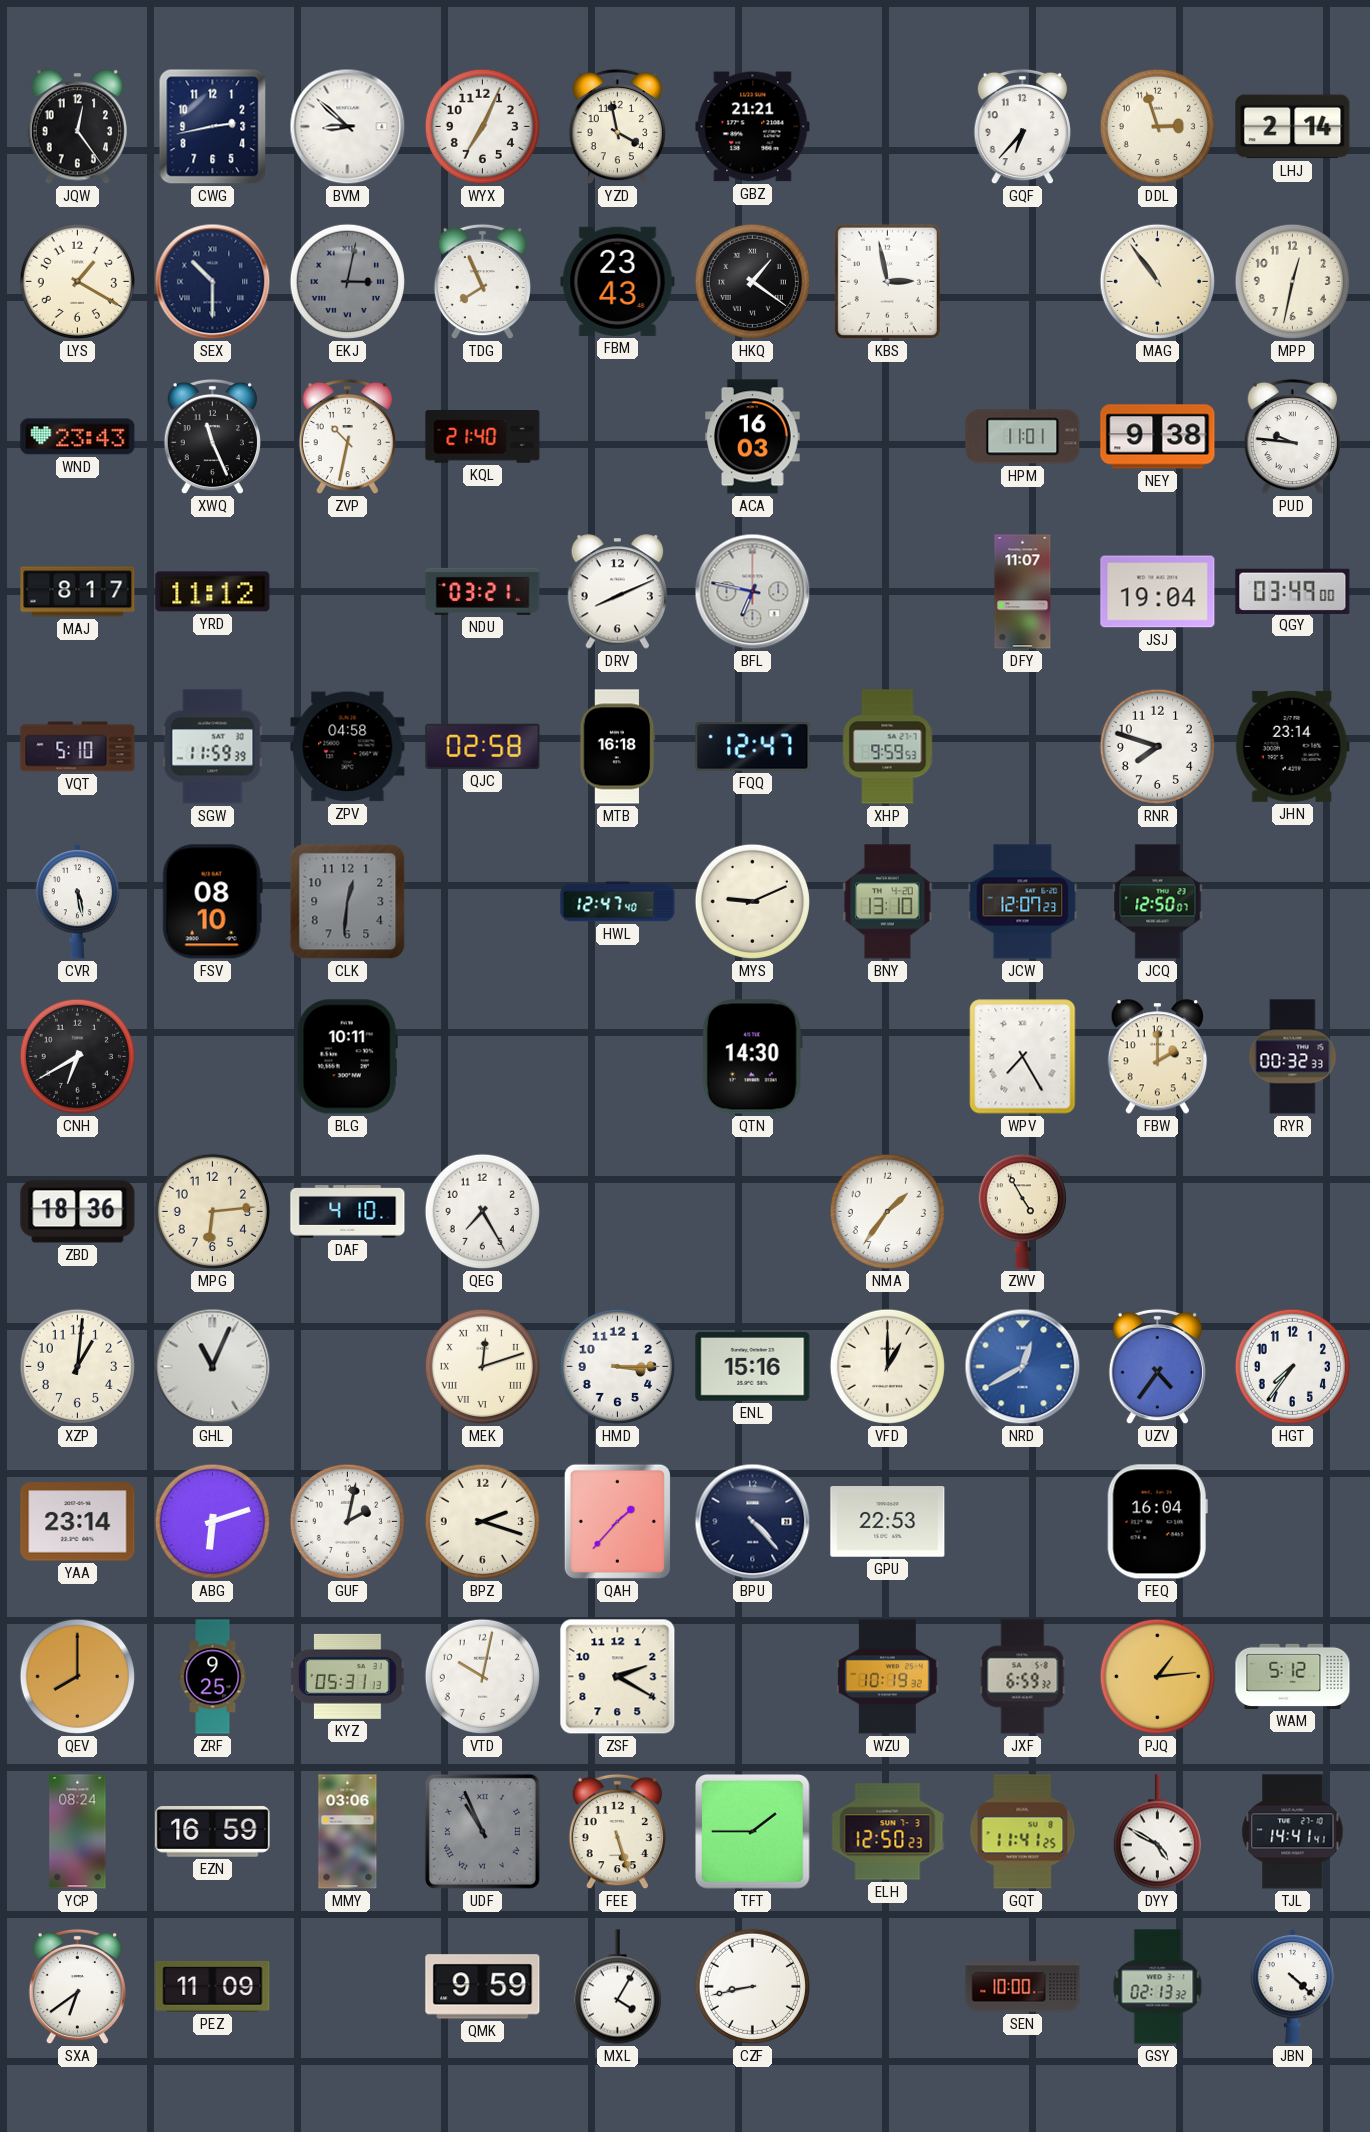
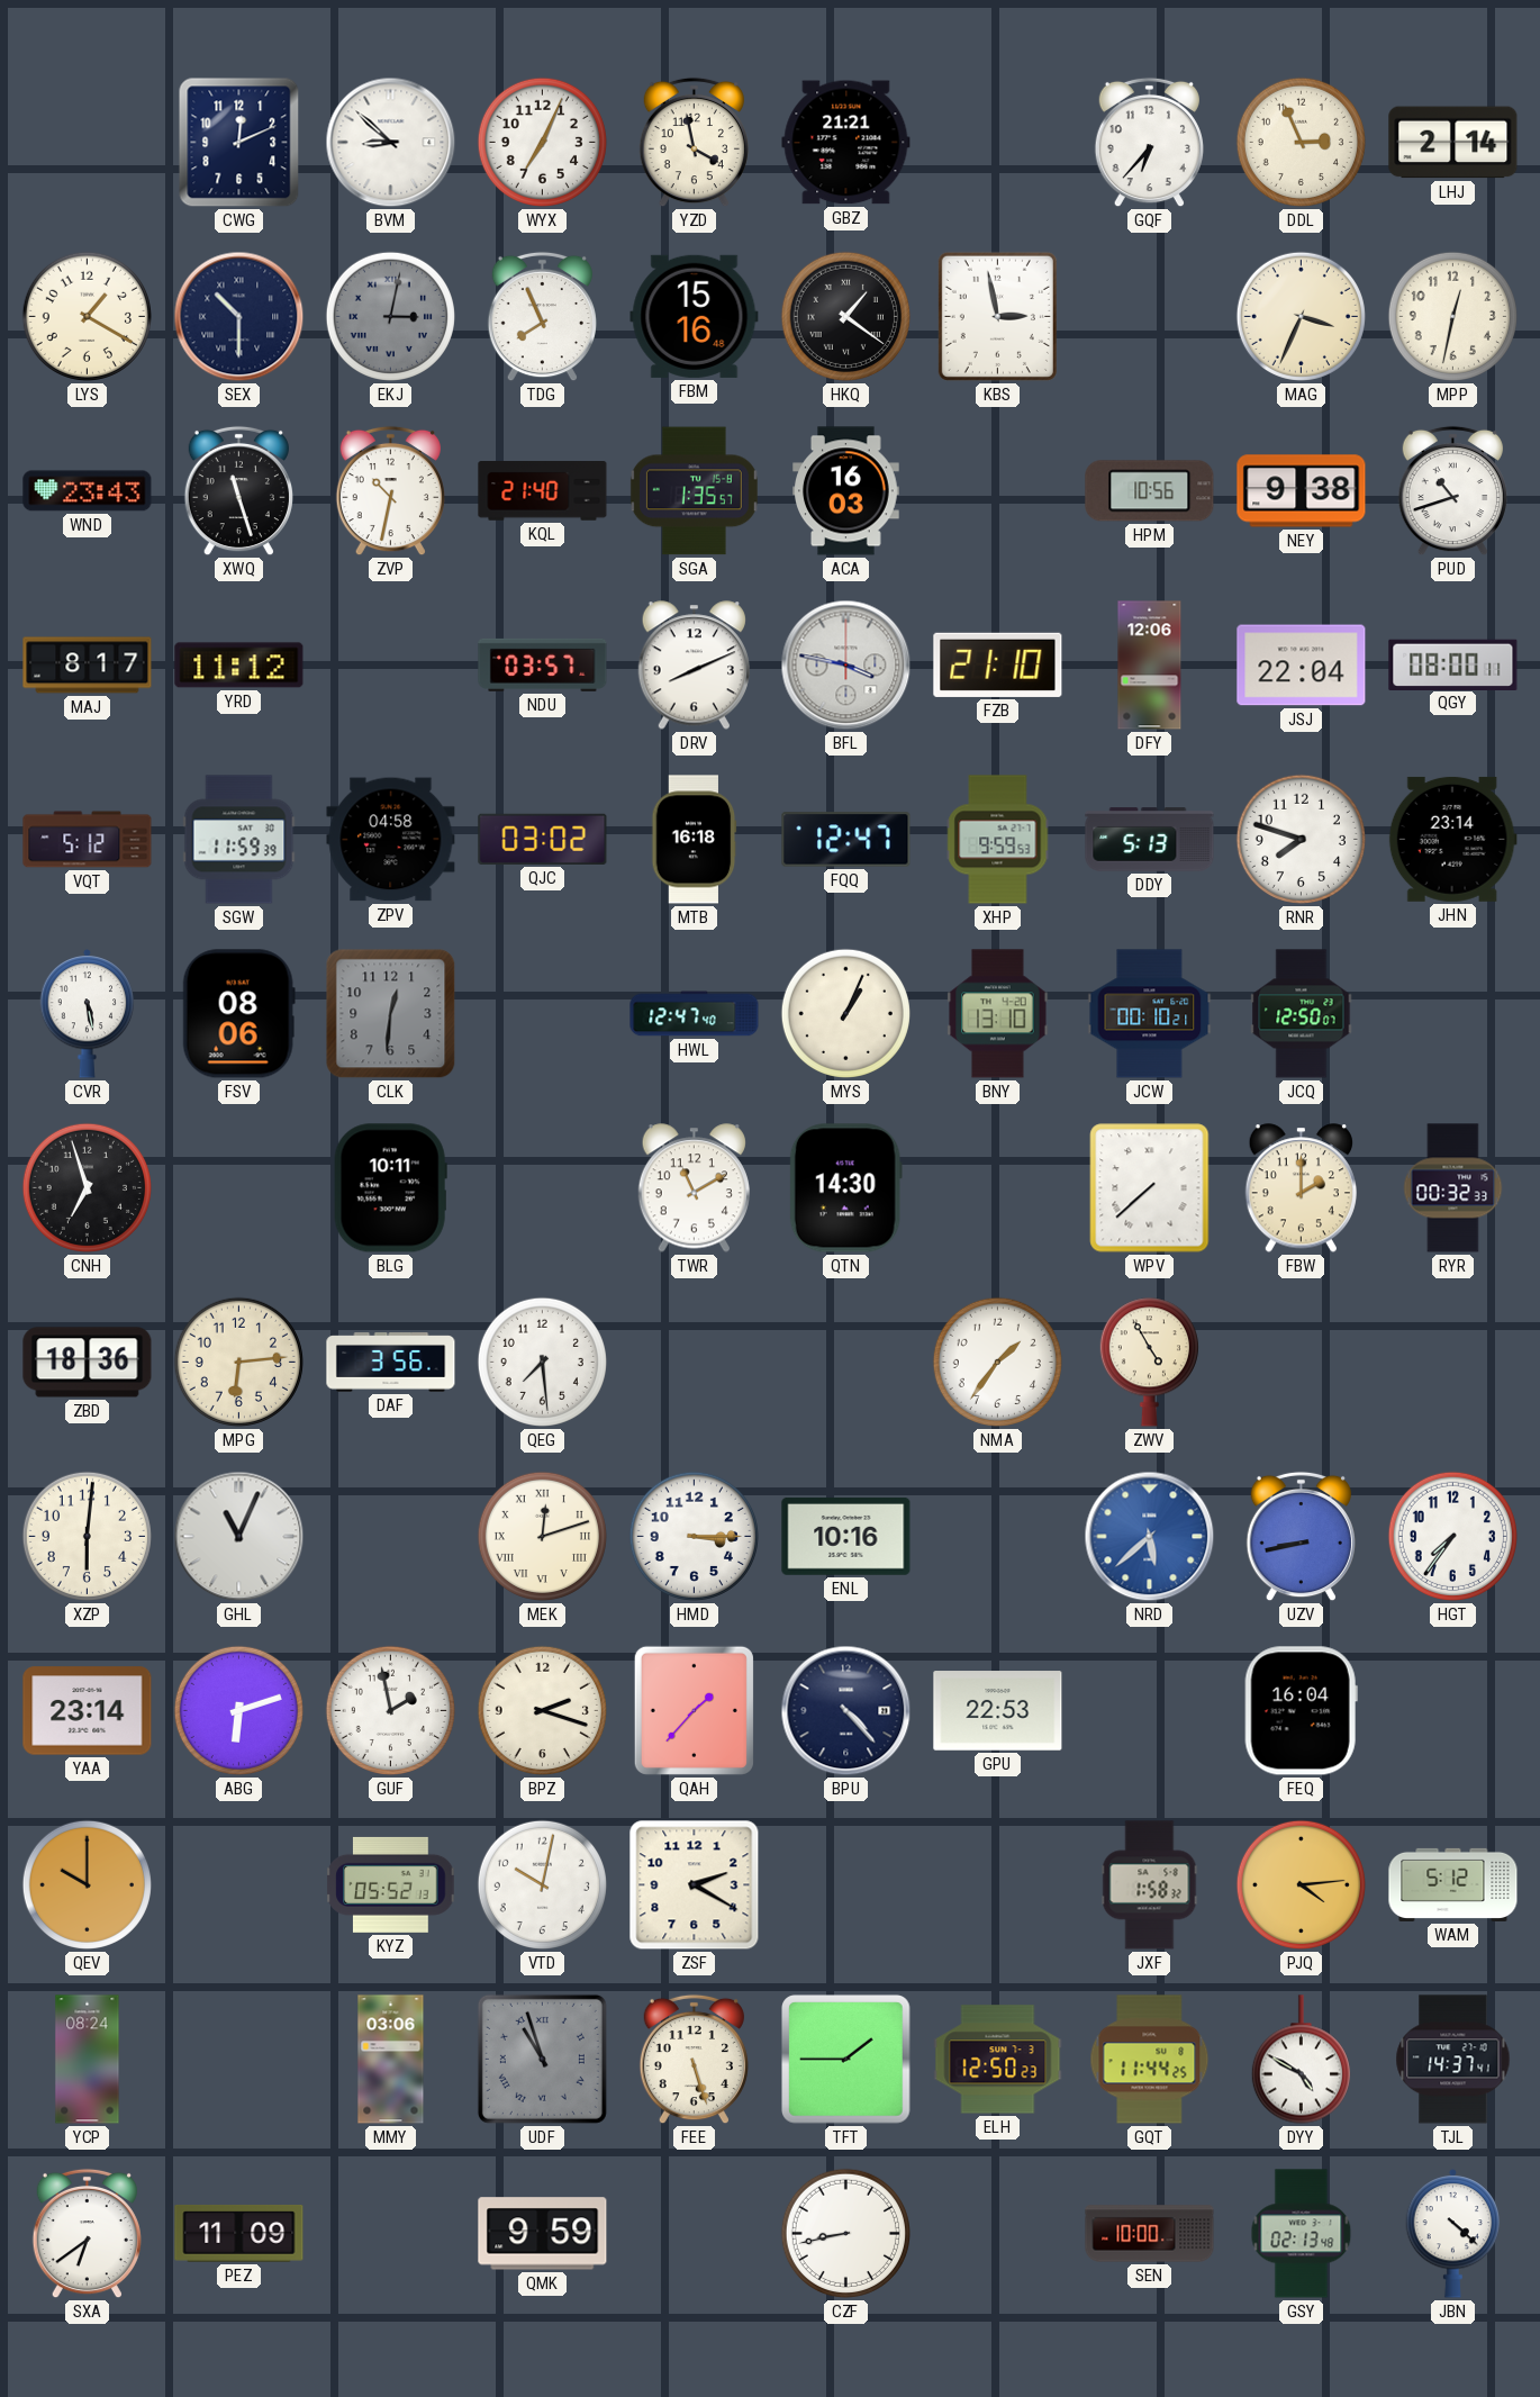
JQW: 12:24 -> none
CWG: 2:43 -> 12:11
DDL: 2:57 -> 2:56
FBM: 23:43 -> 15:16
MAG: 10:54 -> 3:34
XWQ: 11:26 -> 11:27
SGA: none -> 1:35
HPM: 11:01 -> 10:56
PUD: 9:46 -> 10:42
NDU: 03:21 -> 03:57
BFL: 6:47 -> 3:47
FZB: none -> 21:10
DFY: 11:07 -> 12:06
JSJ: 19:04 -> 22:04
QGY: 03:49 -> 08:00
VQT: 5:10 -> 5:12
QJC: 02:58 -> 03:02
DDY: none -> 5:13
FSV: 08:10 -> 08:06
MYS: 9:11 -> 1:04
JCW: 12:07 -> 00:10
CNH: 6:40 -> 6:57
TWR: none -> 11:10
WPV: 7:25 -> 7:38
DAF: 4:10 -> 3:56
QEG: 7:25 -> 7:29
XZP: 1:01 -> 6:01
ENL: 15:16 -> 10:16
VFD: 1:00 -> none
NRD: 12:40 -> 5:38
UZV: 4:36 -> 8:43
GUF: 2:02 -> 1:58
QEV: 8:00 -> 10:00
ZRF: 9:25 -> none
KYZ: 05:31 -> 05:52
WZU: 10:19 -> none
JXF: 6:59 -> 1:58
PJQ: 1:14 -> 4:14
EZN: 16:59 -> none
UDF: 10:56 -> 10:57
GQT: 11:41 -> 11:44
TJL: 14:41 -> 14:37
MXL: 4:05 -> none
GSY: 02:13:32 -> 02:13:48
